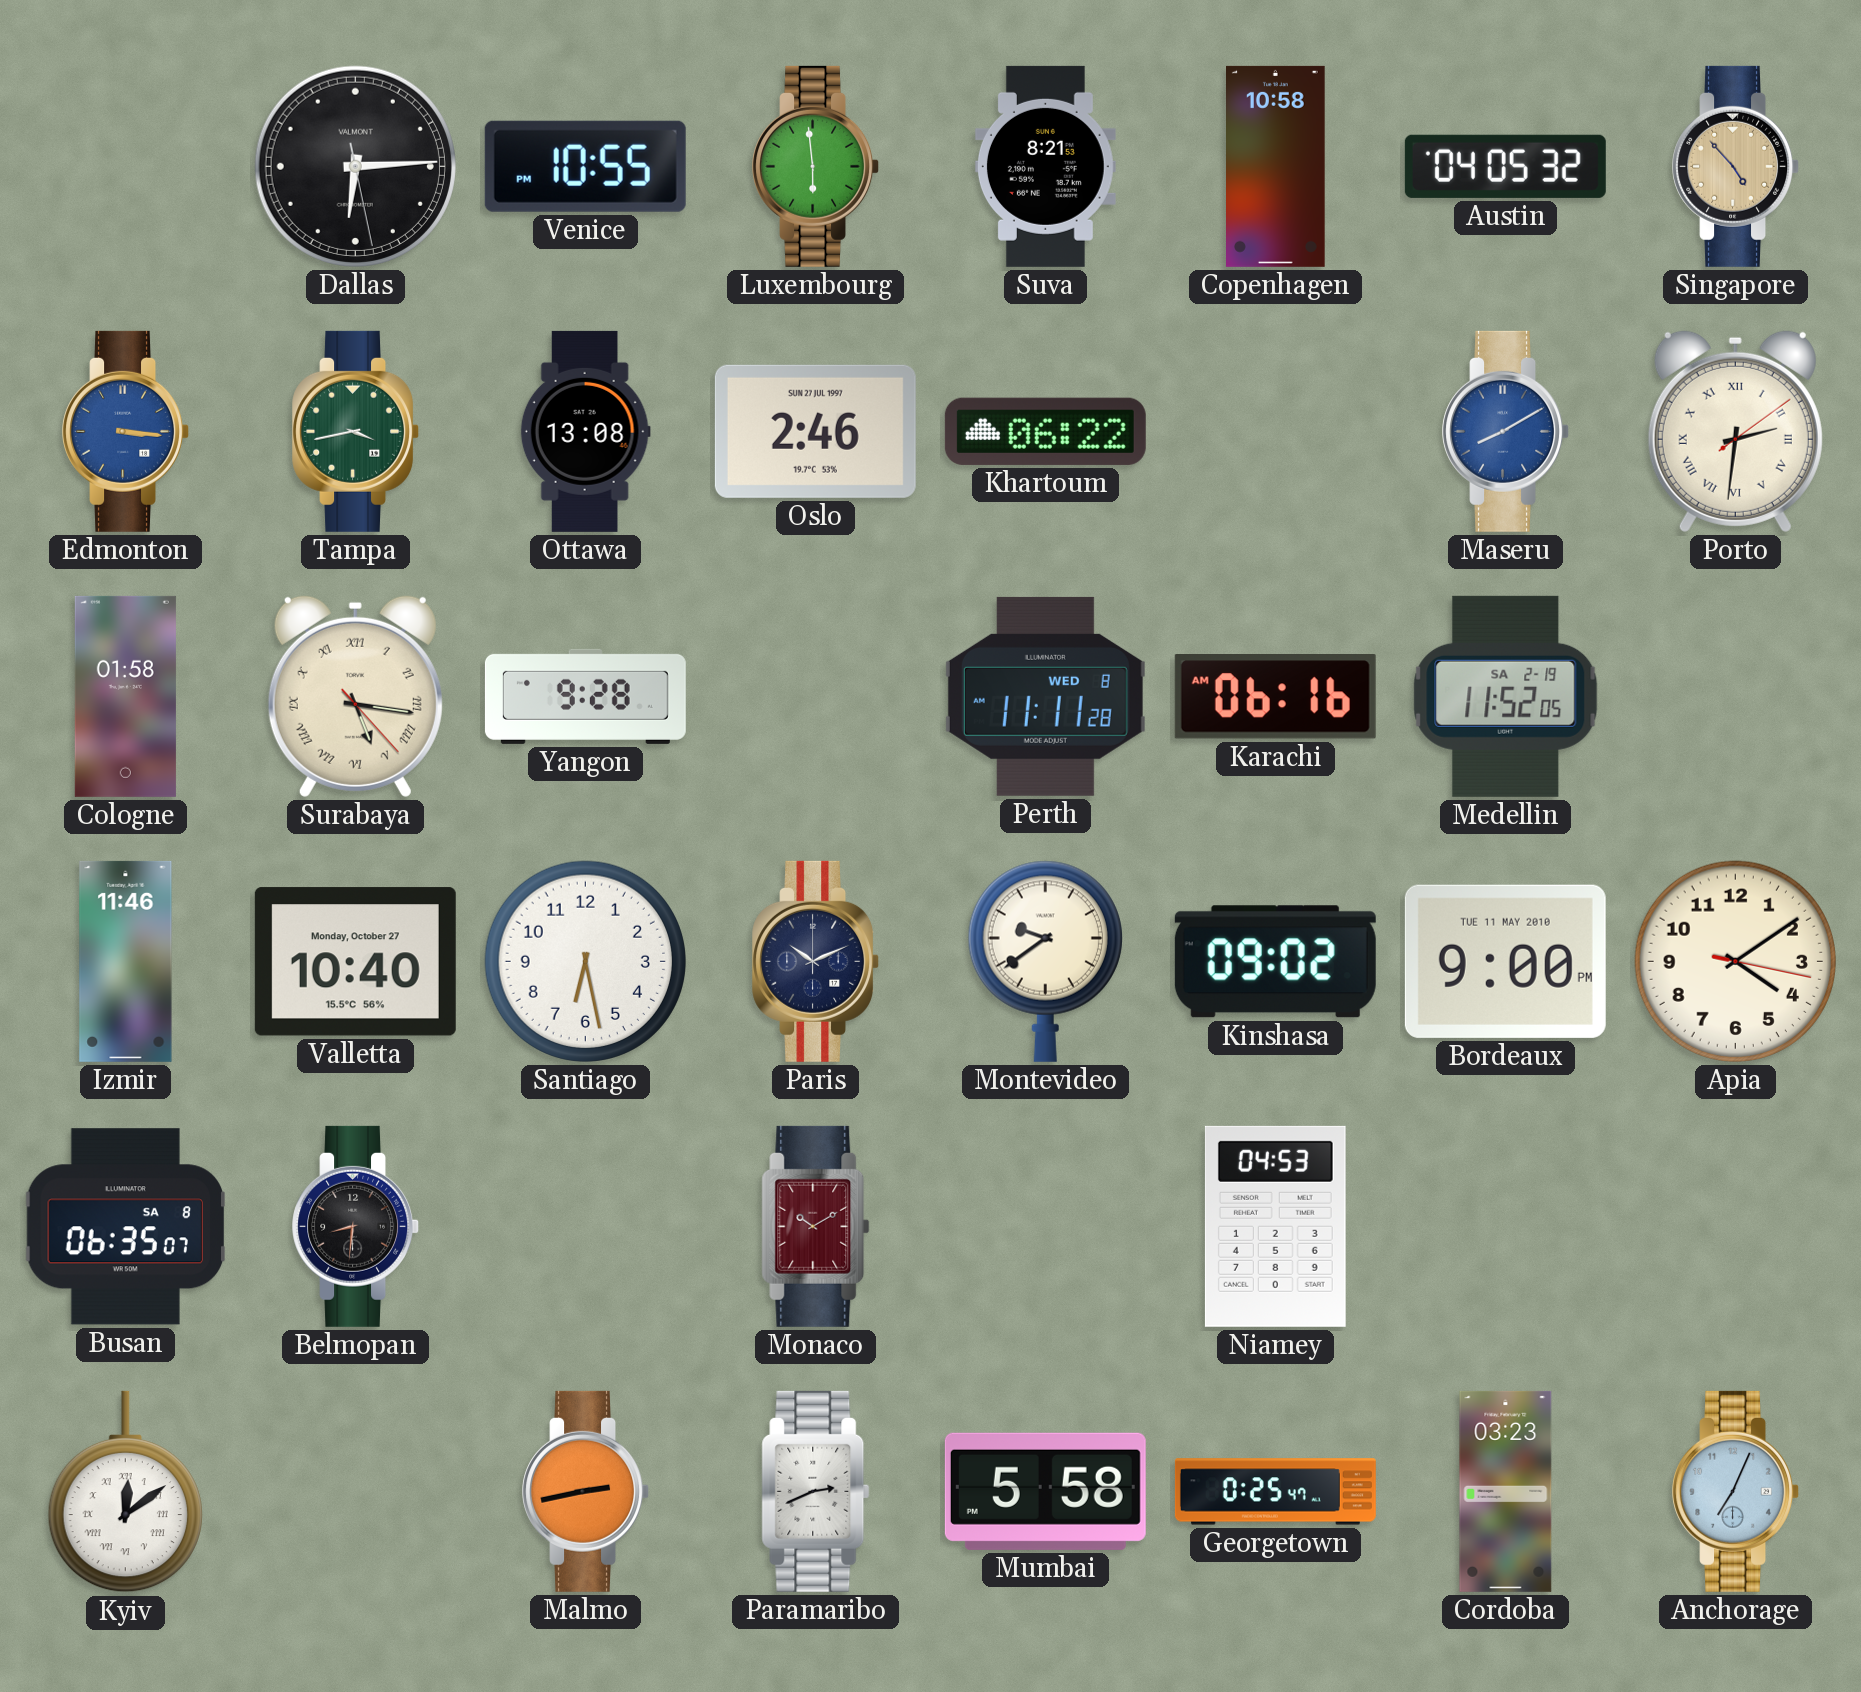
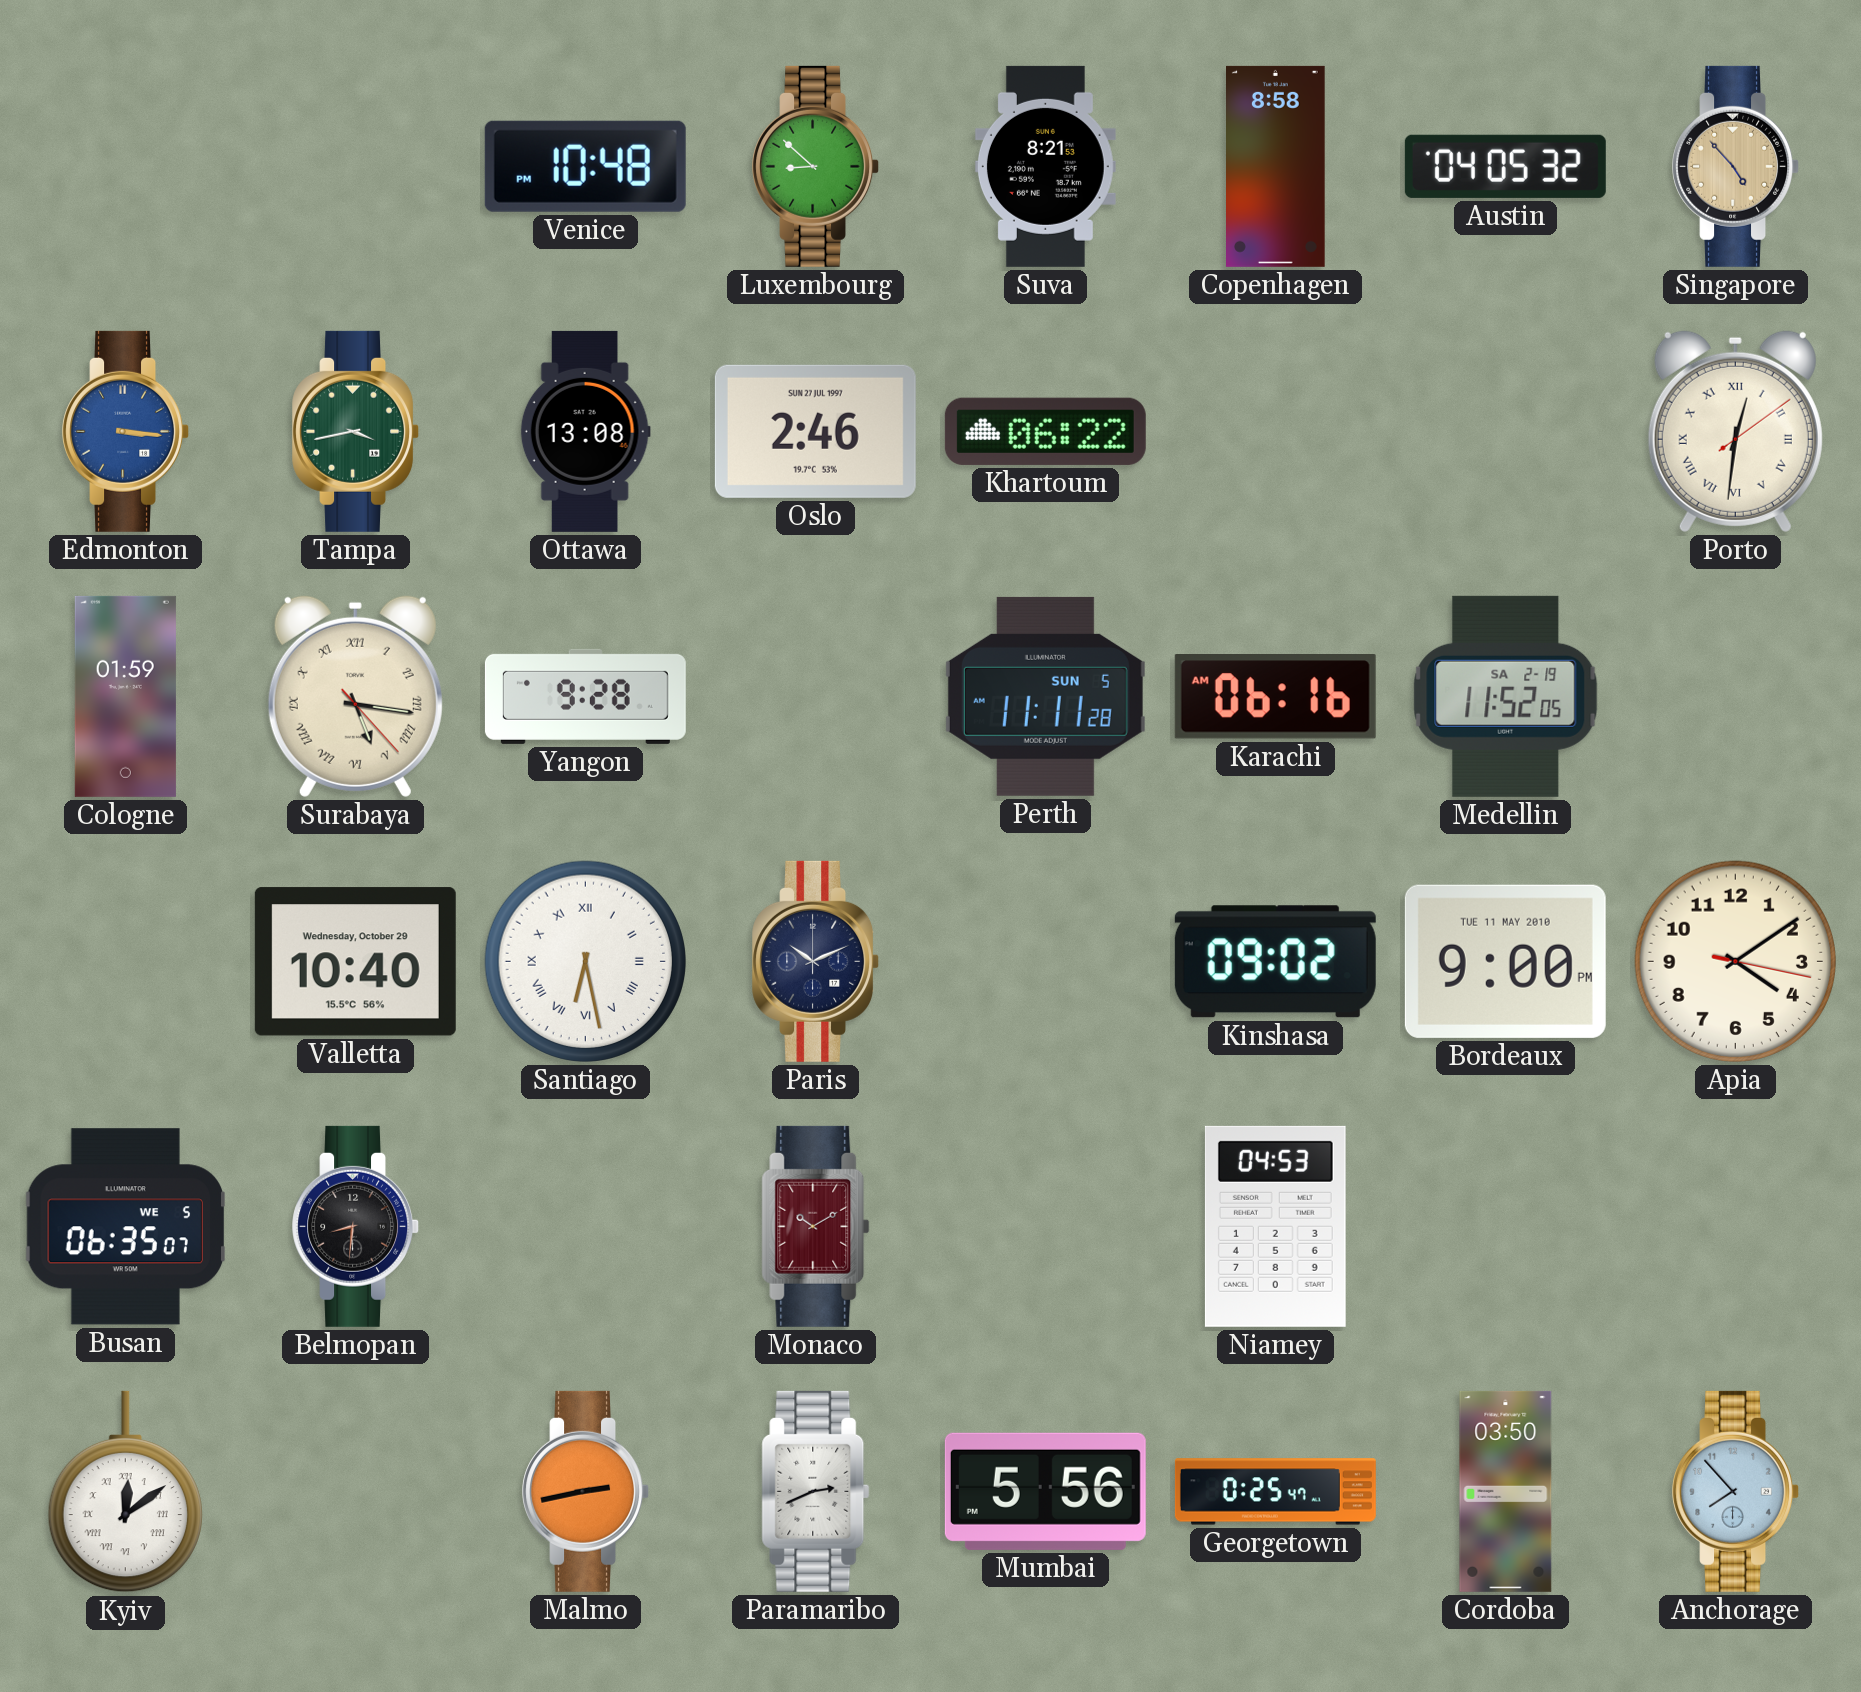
Dallas: 6:14 -> none
Venice: 10:55 -> 10:48
Luxembourg: 5:59 -> 8:52
Copenhagen: 10:58 -> 8:58
Maseru: 8:10 -> none
Porto: 2:31 -> 12:31
Cologne: 01:58 -> 01:59
Perth date: WED 8 -> SUN 5
Izmir: 11:46 -> none
Valletta date: Monday, October 27 -> Wednesday, October 29
Santiago numerals: Arabic -> Roman
Montevideo: 9:39 -> none
Busan date: SA 8 -> WE 5
Mumbai: 5:58 -> 5:56
Cordoba: 03:23 -> 03:50
Anchorage: 7:04 -> 7:53
